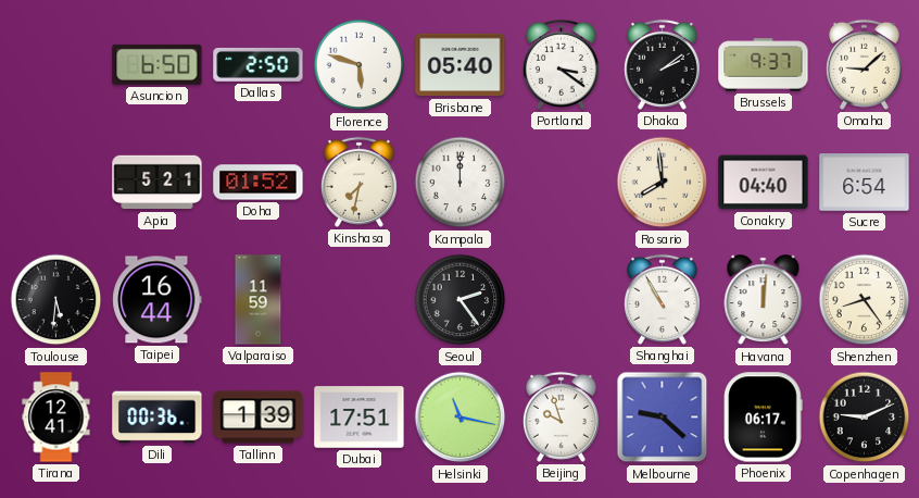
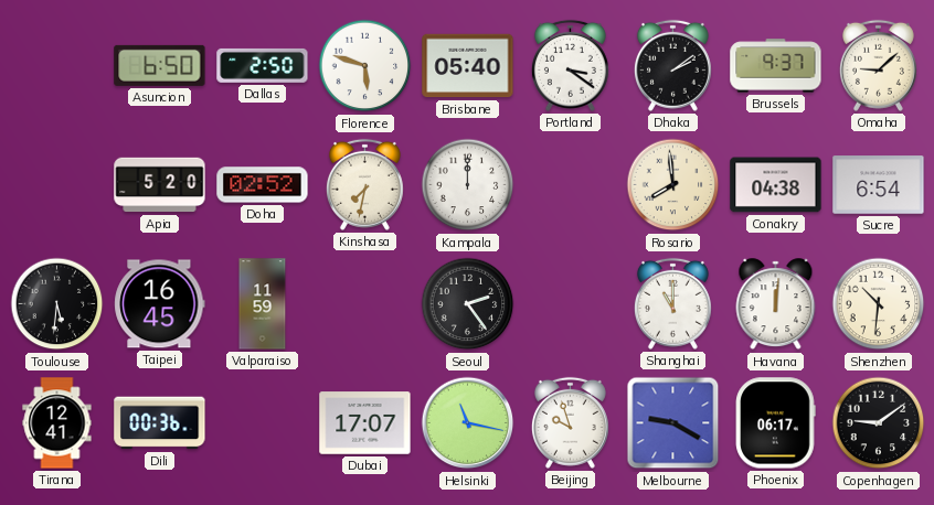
Apia: 5:21 -> 5:20
Doha: 01:52 -> 02:52
Conakry: 04:40 -> 04:38
Taipei: 16:44 -> 16:45
Shanghai: 10:55 -> 11:00
Shenzhen: 8:24 -> 10:31
Tallinn: 1:39 -> none
Dubai: 17:51 -> 17:07
Melbourne: 9:22 -> 9:20
Copenhagen: 9:11 -> 9:09
